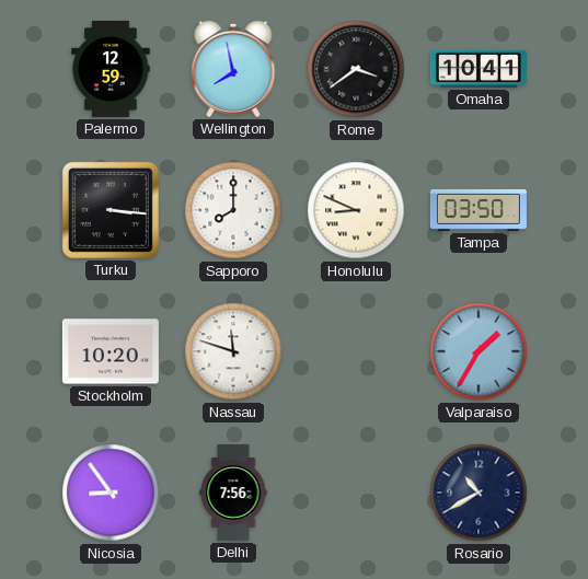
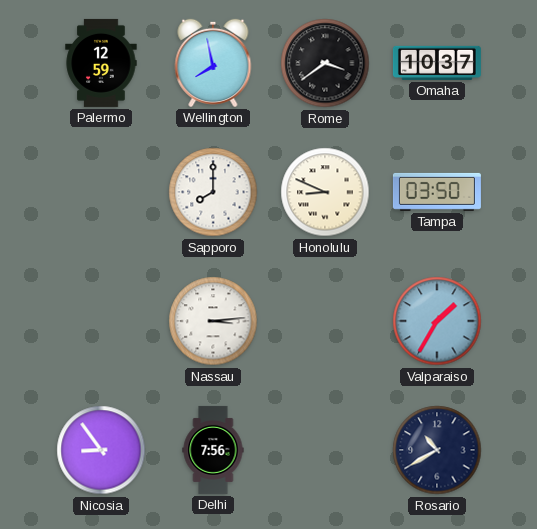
Omaha: 10:41 -> 10:37
Turku: 3:16 -> none
Stockholm: 10:20 -> none
Nassau: 11:48 -> 3:14
